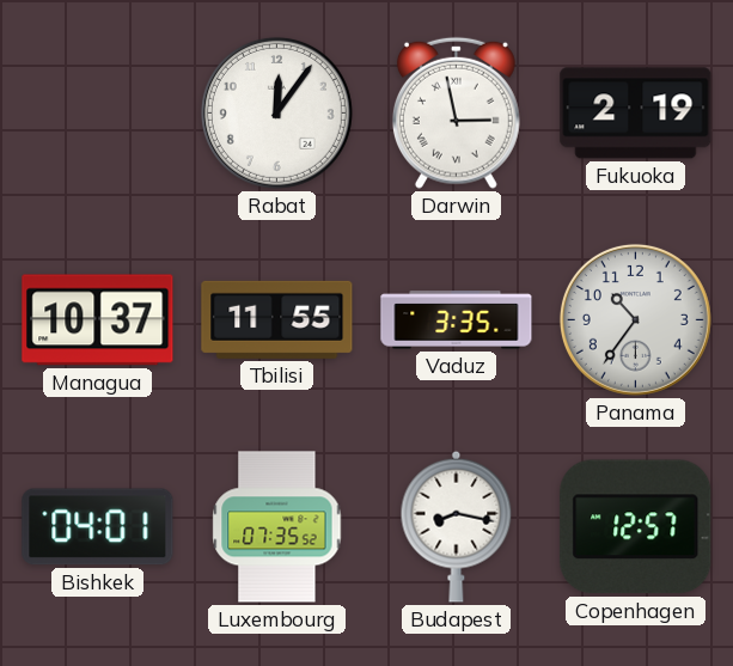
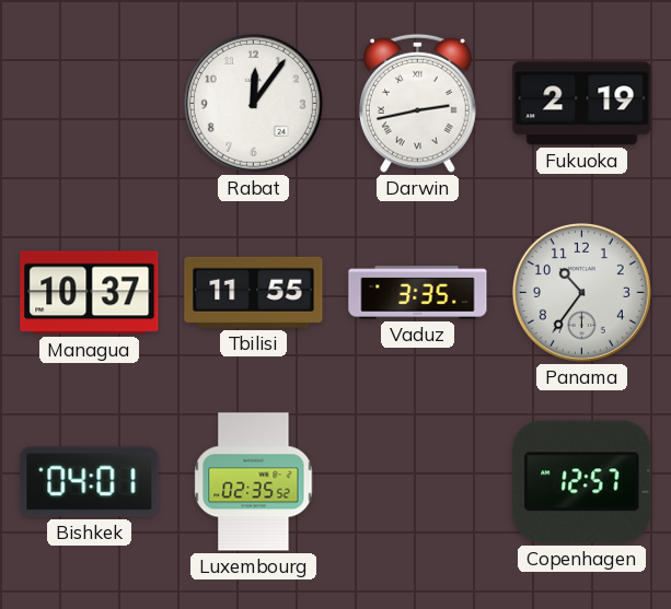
Darwin: 2:58 -> 2:43
Luxembourg: 07:35 -> 02:35
Budapest: 8:17 -> none
